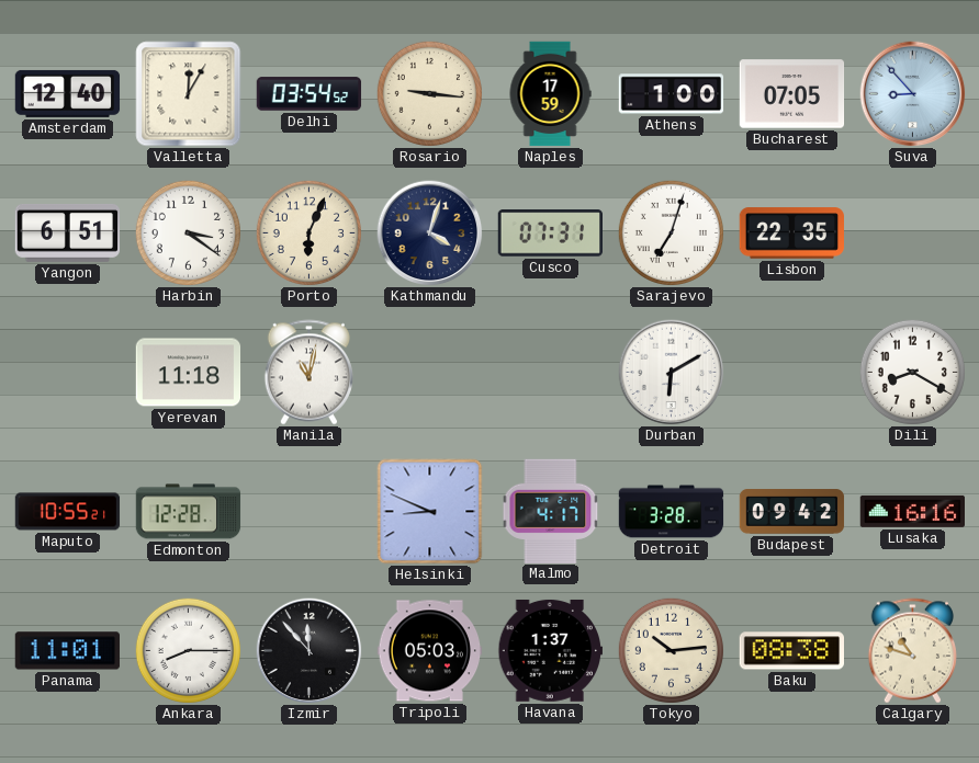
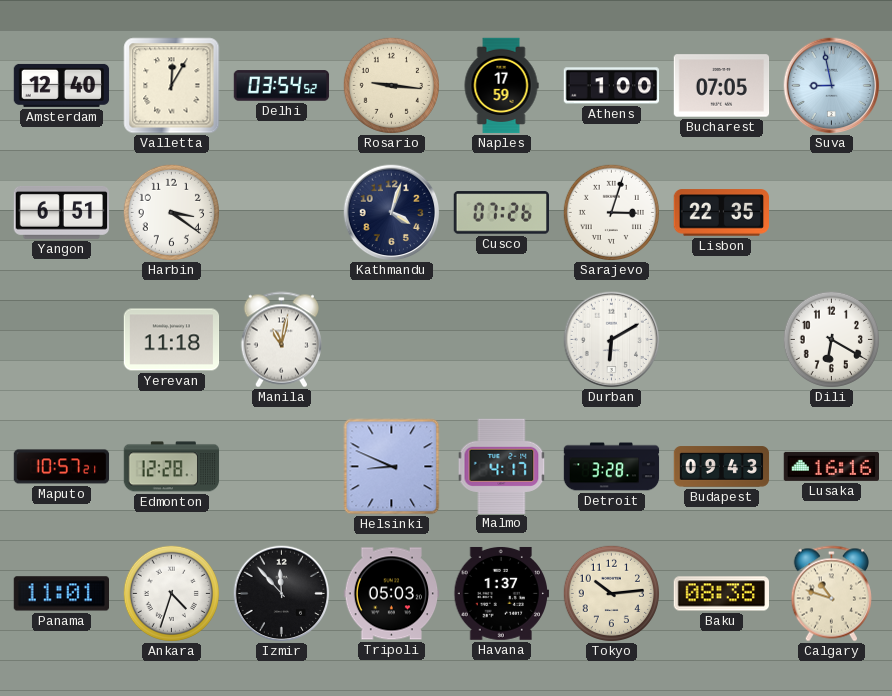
Suva: 8:53 -> 8:58
Porto: 6:04 -> none
Cusco: 07:31 -> 07:26
Sarajevo: 7:03 -> 3:03
Dili: 8:20 -> 6:20
Maputo: 10:55 -> 10:57
Budapest: 09:42 -> 09:43
Ankara: 8:15 -> 4:33
